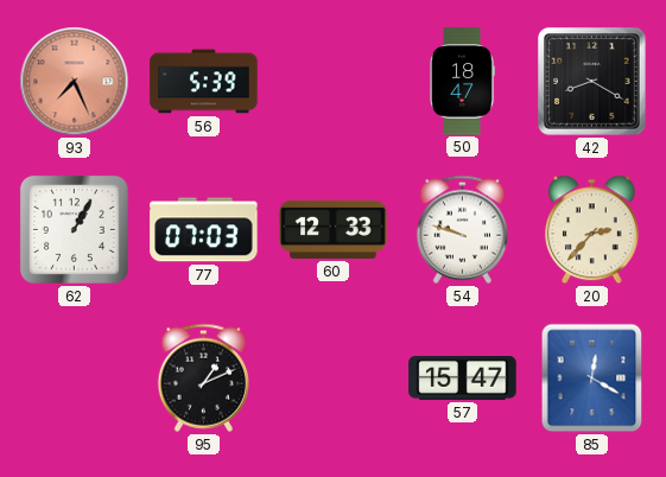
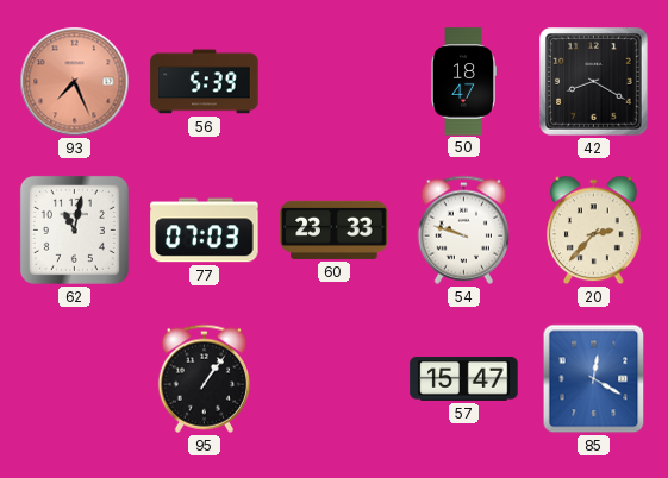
62: 1:05 -> 11:02
60: 12:33 -> 23:33
95: 1:11 -> 1:06
